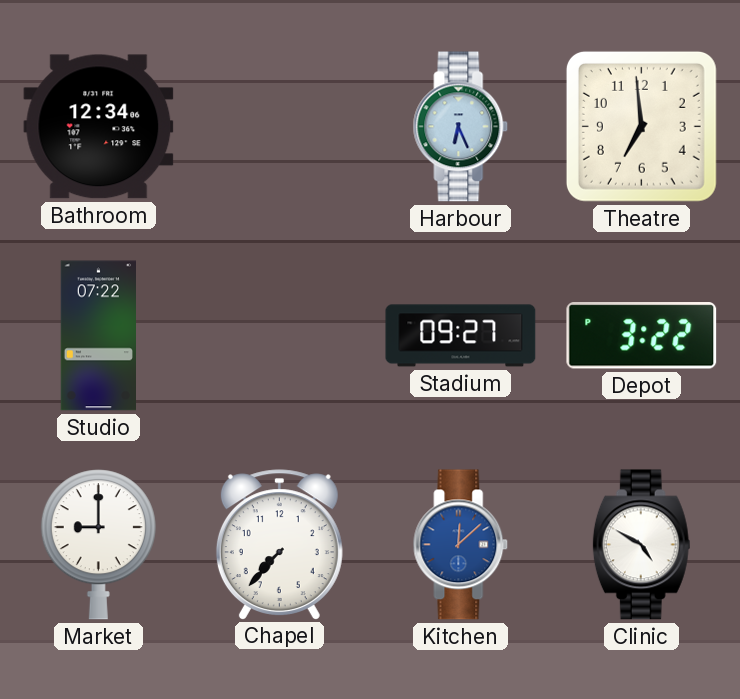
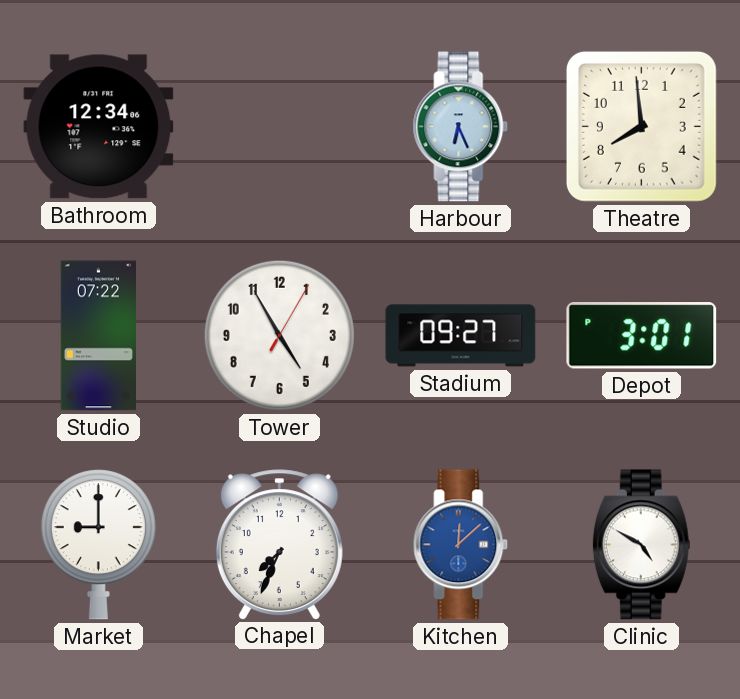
Theatre: 6:59 -> 7:59
Tower: none -> 4:55
Depot: 3:22 -> 3:01
Chapel: 7:37 -> 7:34
